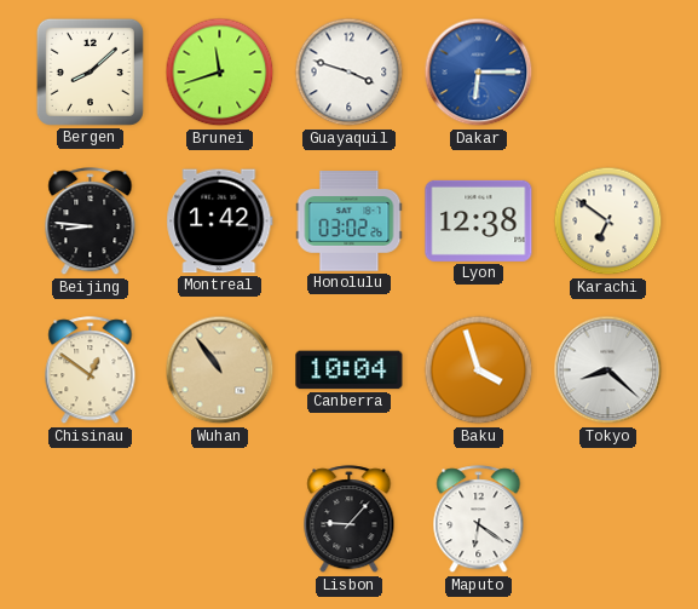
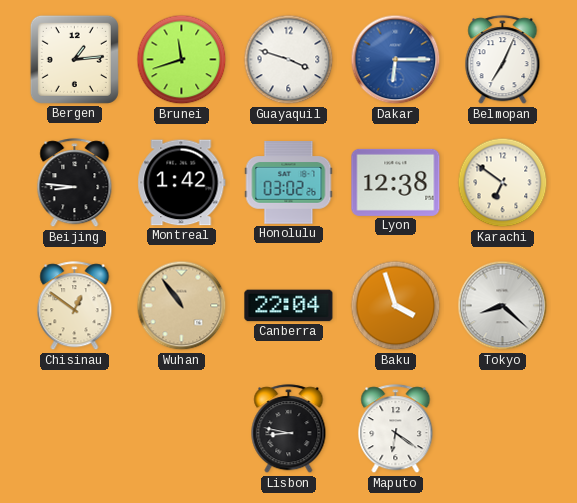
Bergen: 8:08 -> 1:14
Belmopan: none -> 7:04
Canberra: 10:04 -> 22:04
Lisbon: 9:07 -> 8:47
